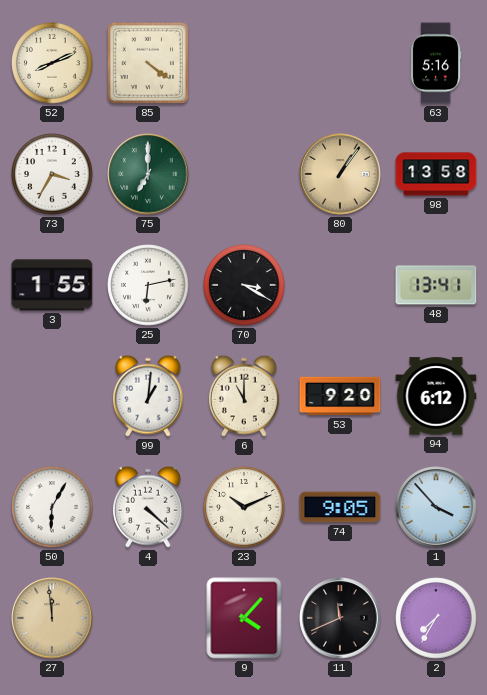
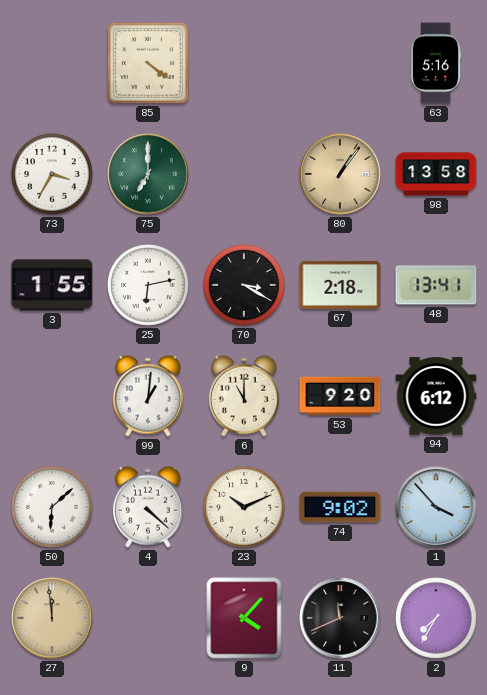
52: 8:11 -> none
67: none -> 2:18
50: 6:05 -> 6:08
74: 9:05 -> 9:02
